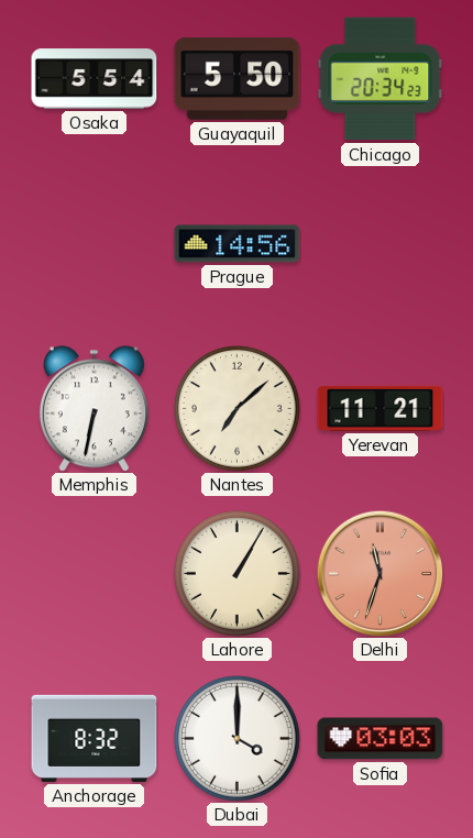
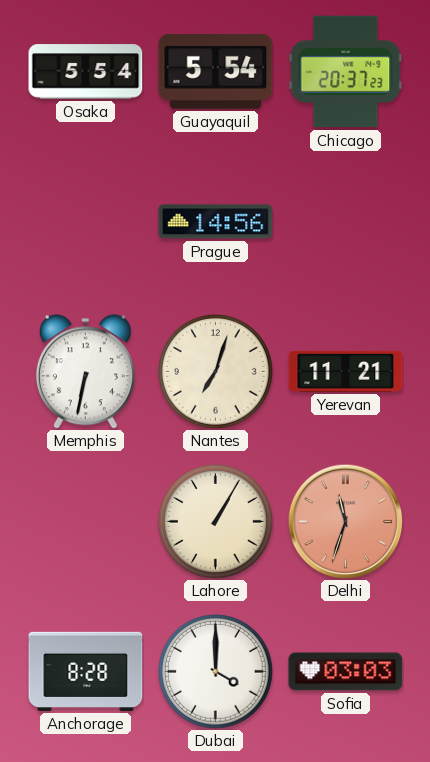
Guayaquil: 5:50 -> 5:54
Chicago: 20:34 -> 20:37
Nantes: 7:08 -> 7:03
Anchorage: 8:32 -> 8:28
